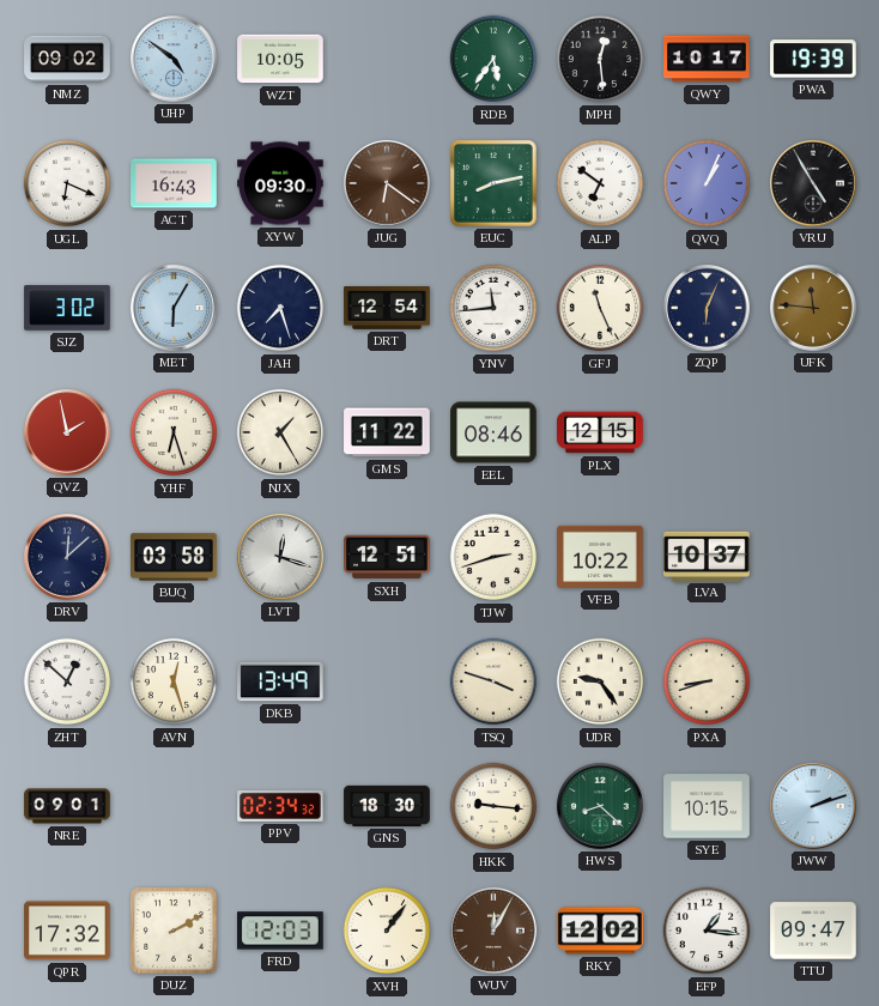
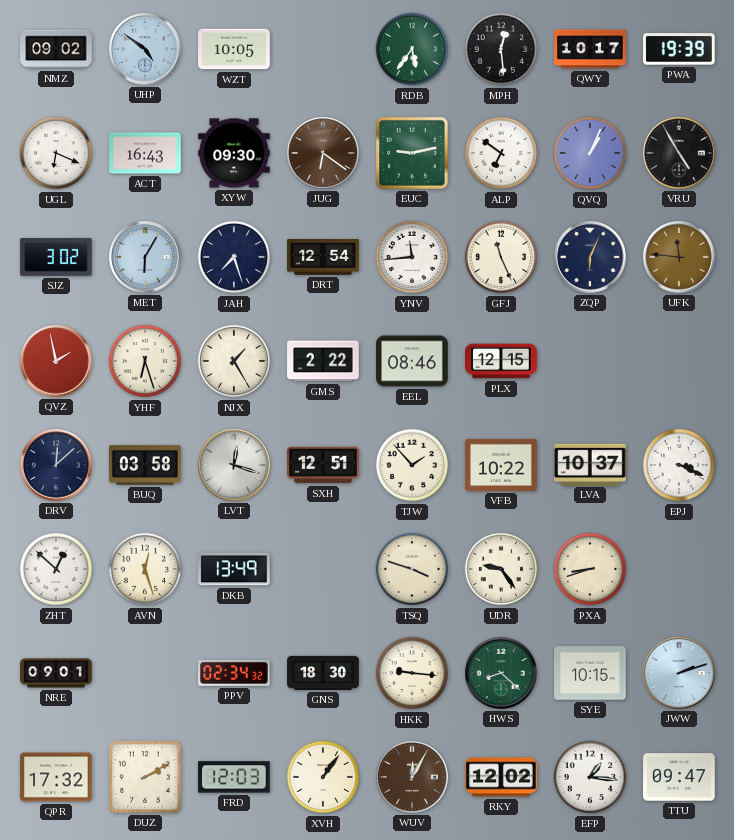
EUC: 8:13 -> 9:13
GMS: 11:22 -> 2:22
TJW: 2:42 -> 1:53
EPJ: none -> 3:19
